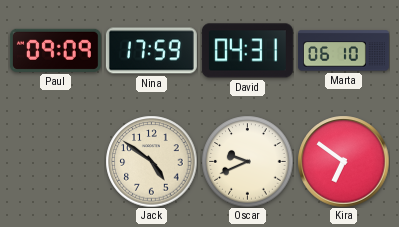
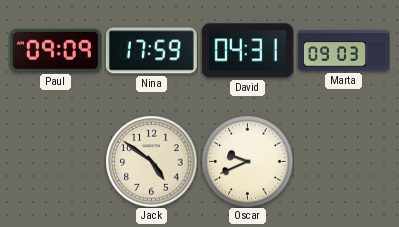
Marta: 06:10 -> 09:03
Kira: 6:51 -> none
